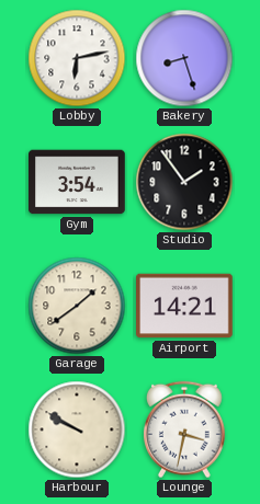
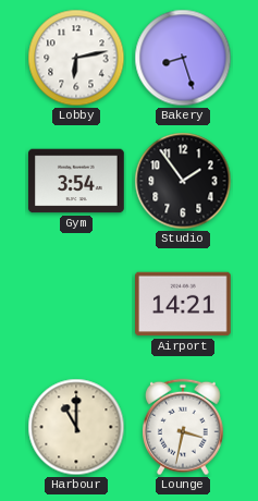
Garage: 1:39 -> none
Harbour: 9:50 -> 11:00
